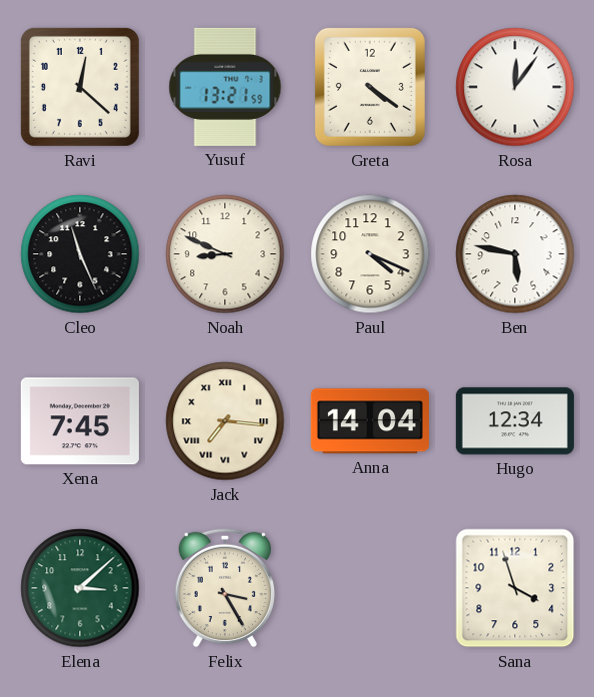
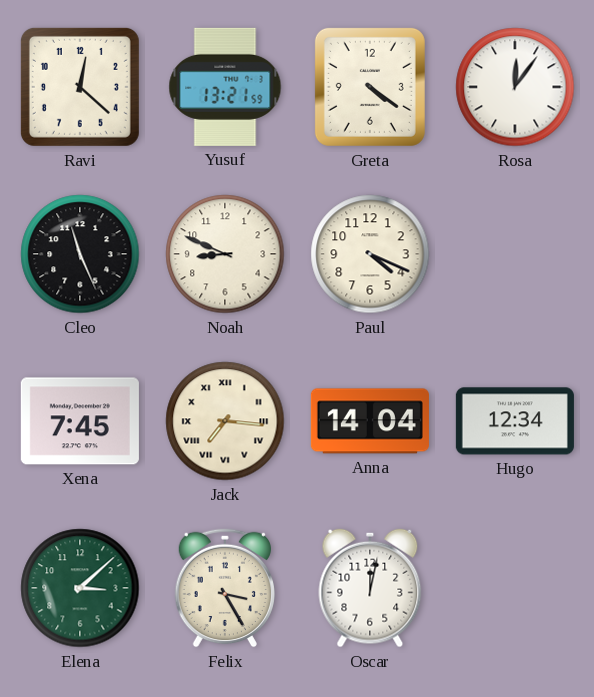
Ben: 5:47 -> none
Oscar: none -> 12:02
Sana: 3:57 -> none
